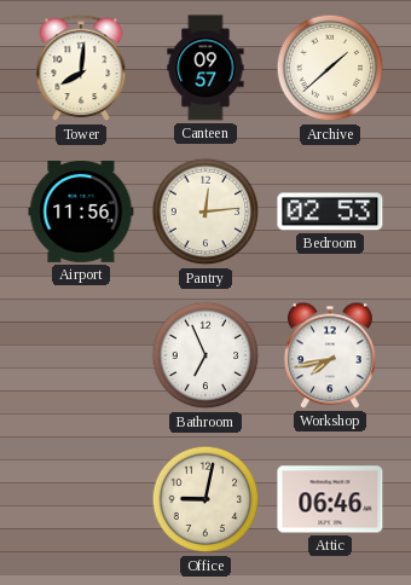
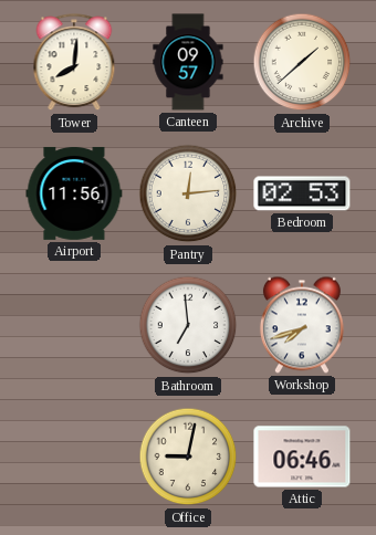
Bathroom: 6:56 -> 6:59
Workshop: 7:43 -> 7:42
